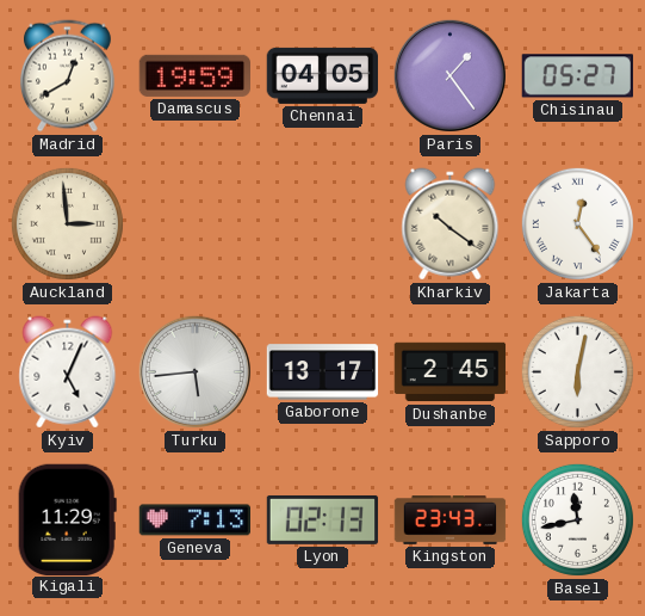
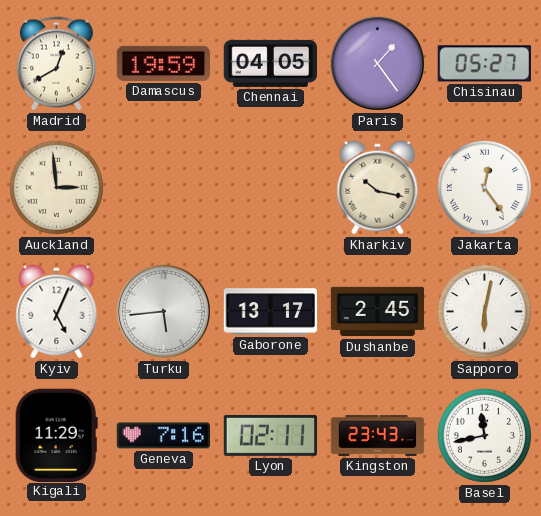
Kharkiv: 10:21 -> 10:17
Geneva: 7:13 -> 7:16
Lyon: 02:13 -> 02:11
